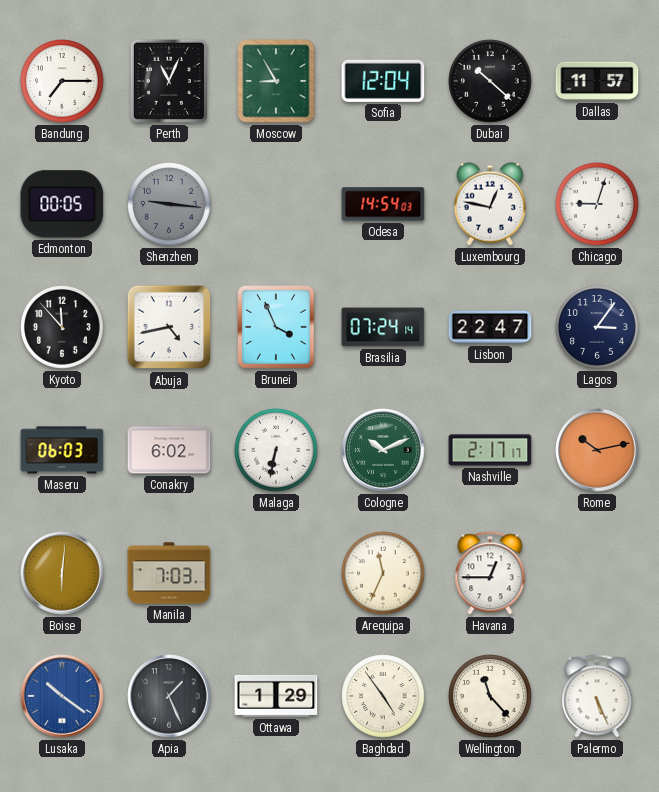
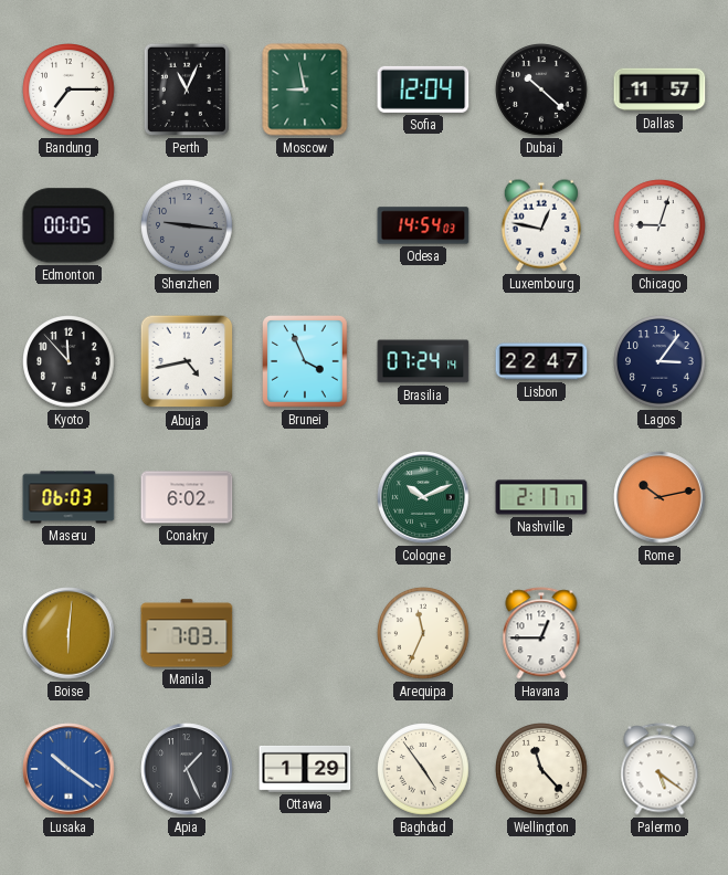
Moscow: 8:55 -> 8:58
Malaga: 6:32 -> none
Palermo: 5:26 -> 5:21
